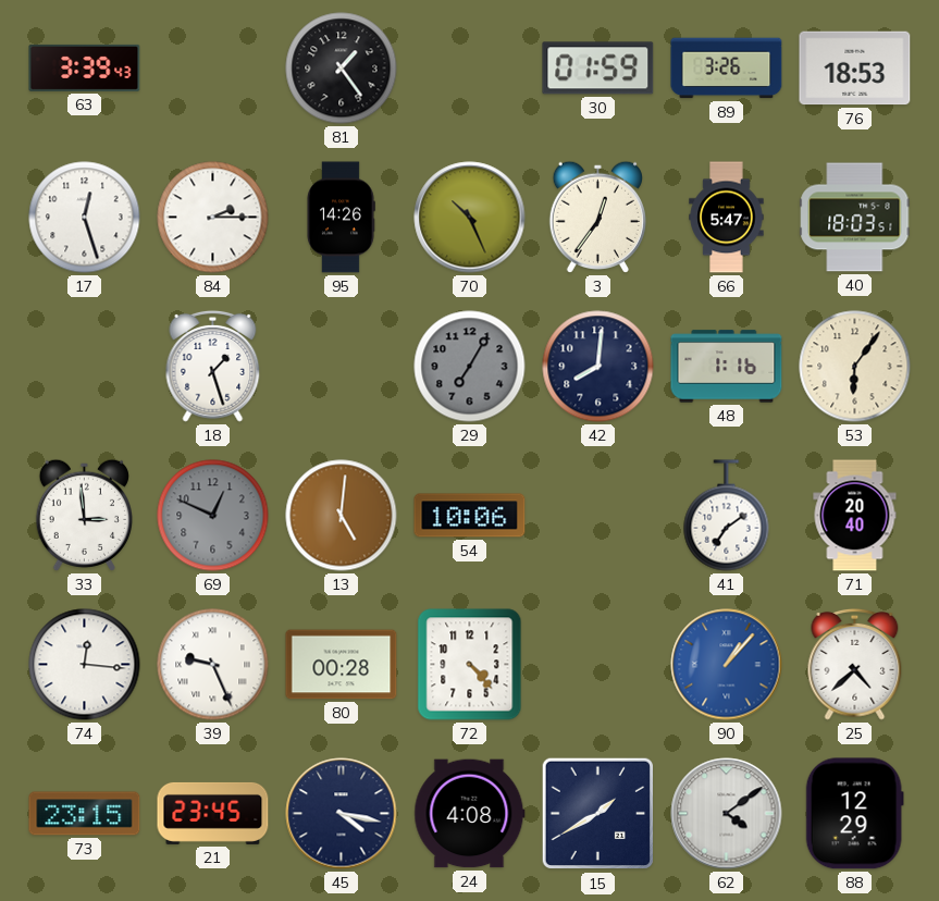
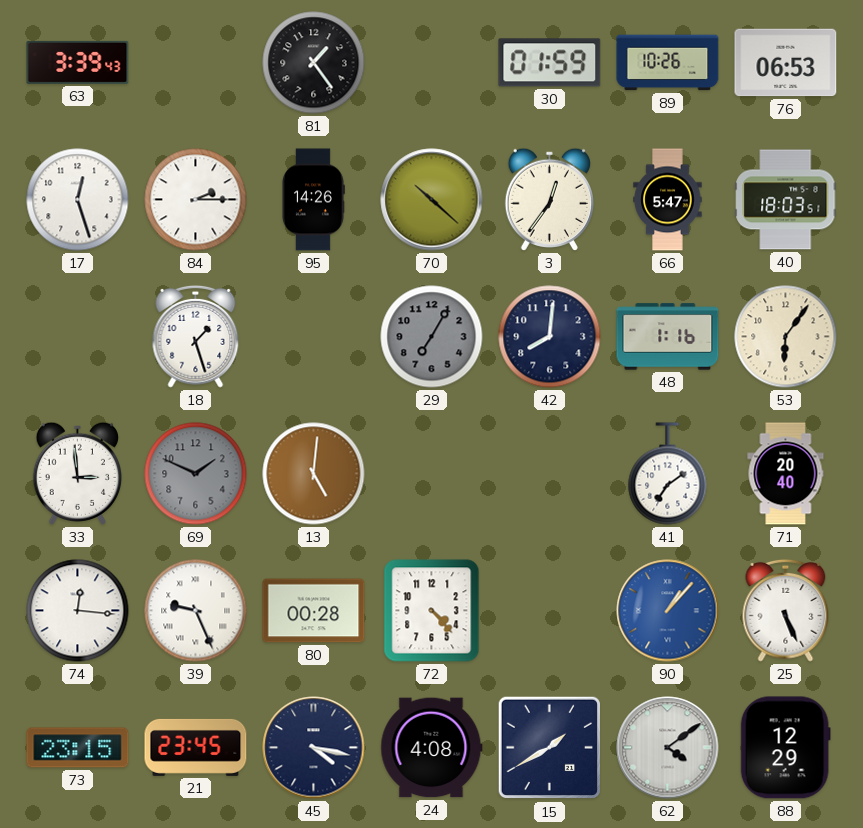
89: 3:26 -> 10:26
76: 18:53 -> 06:53
70: 10:26 -> 10:22
69: 12:49 -> 1:49
54: 10:06 -> none
25: 4:38 -> 5:26
